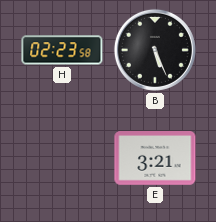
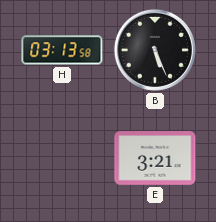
H: 02:23 -> 03:13
